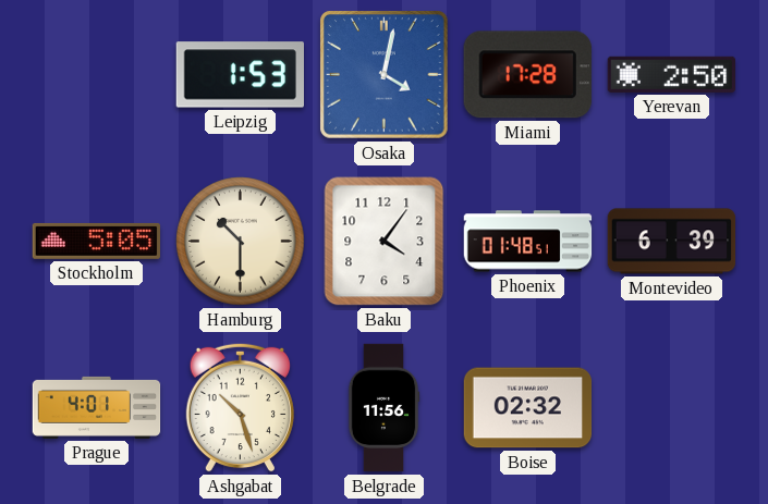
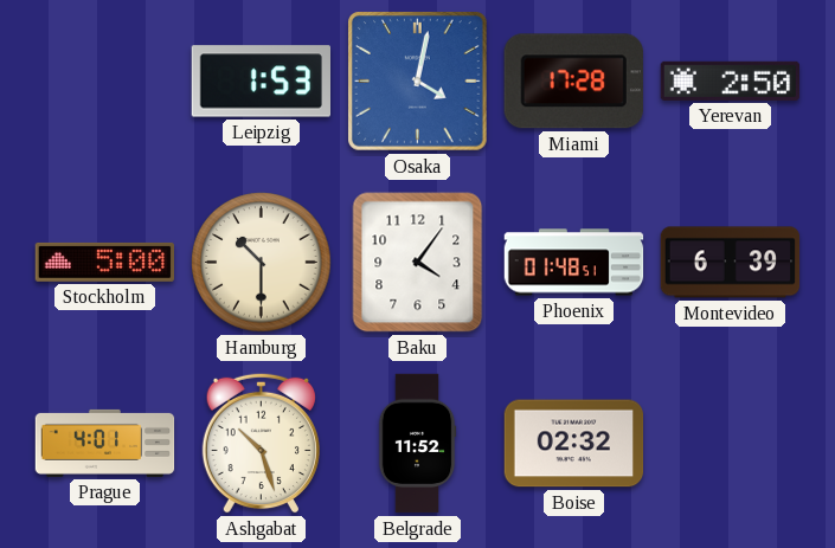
Stockholm: 5:05 -> 5:00
Belgrade: 11:56 -> 11:52
